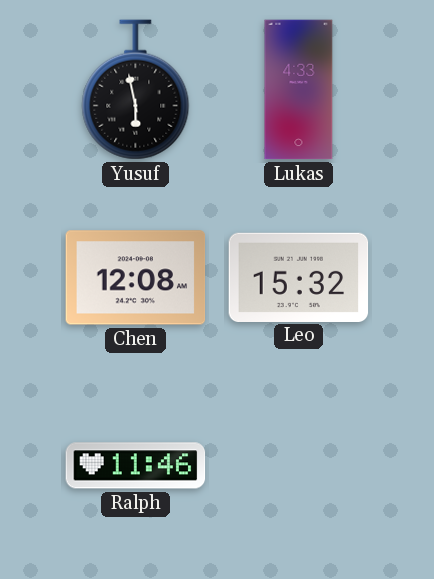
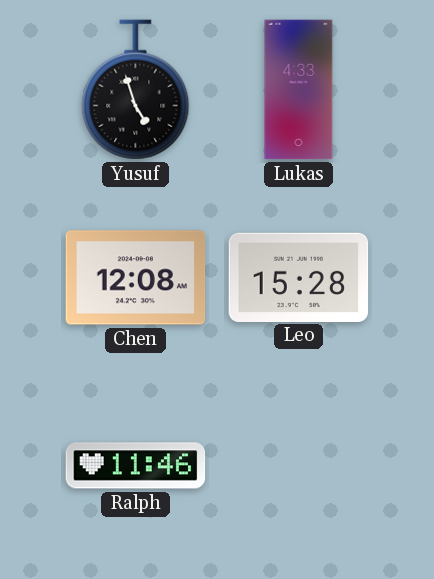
Yusuf: 5:58 -> 4:57
Leo: 15:32 -> 15:28
